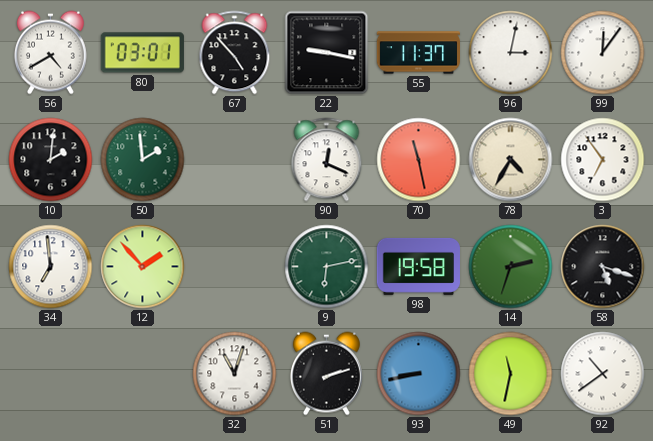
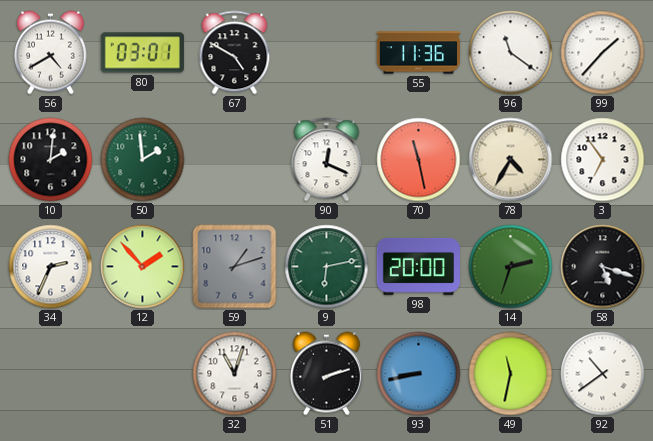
67: 4:53 -> 4:50
22: 9:17 -> none
55: 11:37 -> 11:36
96: 3:02 -> 11:21
99: 12:06 -> 1:37
34: 6:59 -> 2:34
59: none -> 1:12
98: 19:58 -> 20:00
